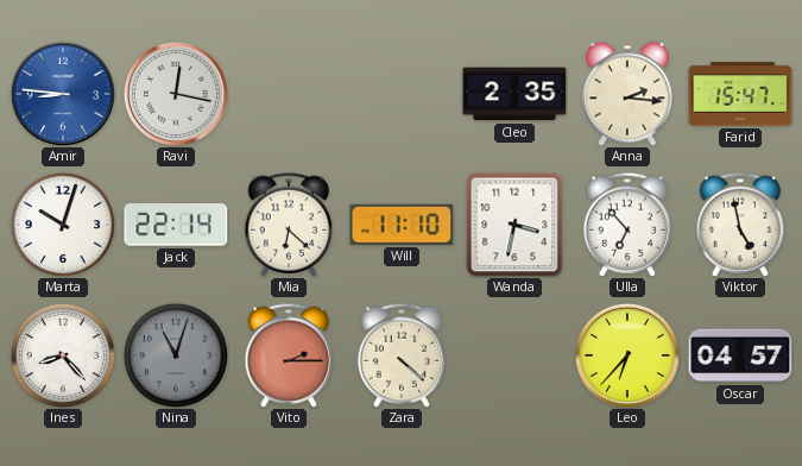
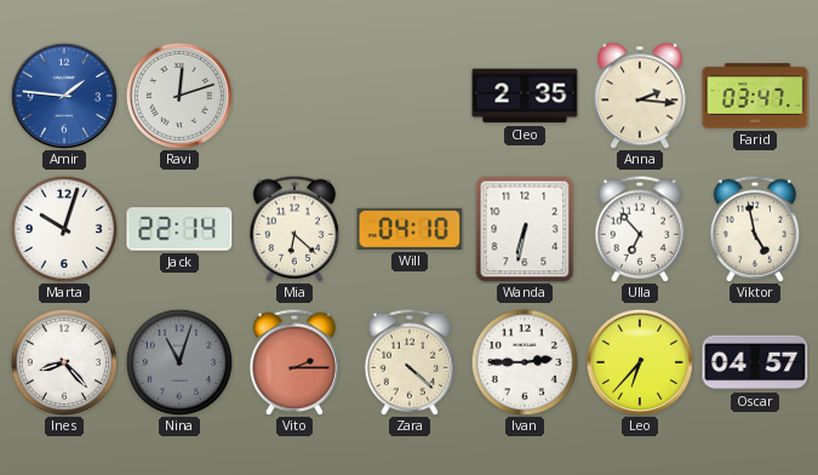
Amir: 8:46 -> 1:46
Ravi: 12:17 -> 12:12
Farid: 15:47 -> 03:47
Will: 11:10 -> 04:10
Wanda: 3:32 -> 6:32
Ivan: none -> 2:45
